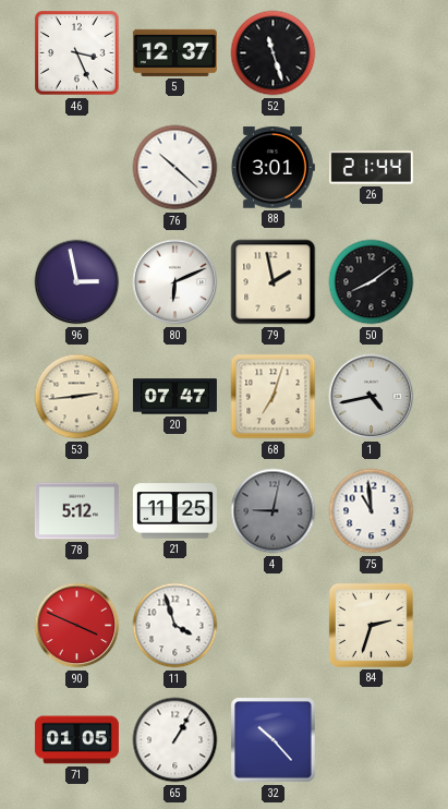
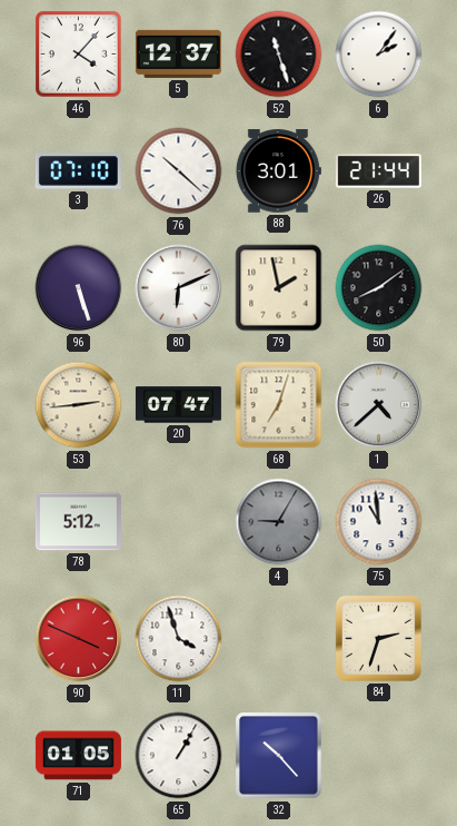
46: 3:26 -> 4:07
6: none -> 2:06
3: none -> 07:10
96: 2:58 -> 5:27
1: 4:43 -> 4:38
21: 11:25 -> none
4: 9:02 -> 9:05
